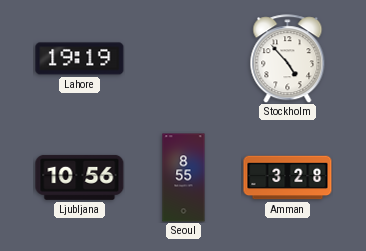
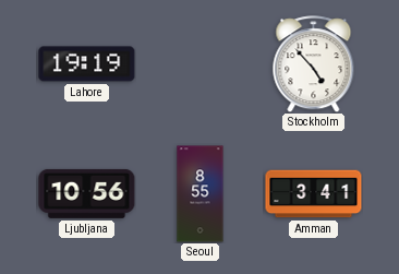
Amman: 3:28 -> 3:41
